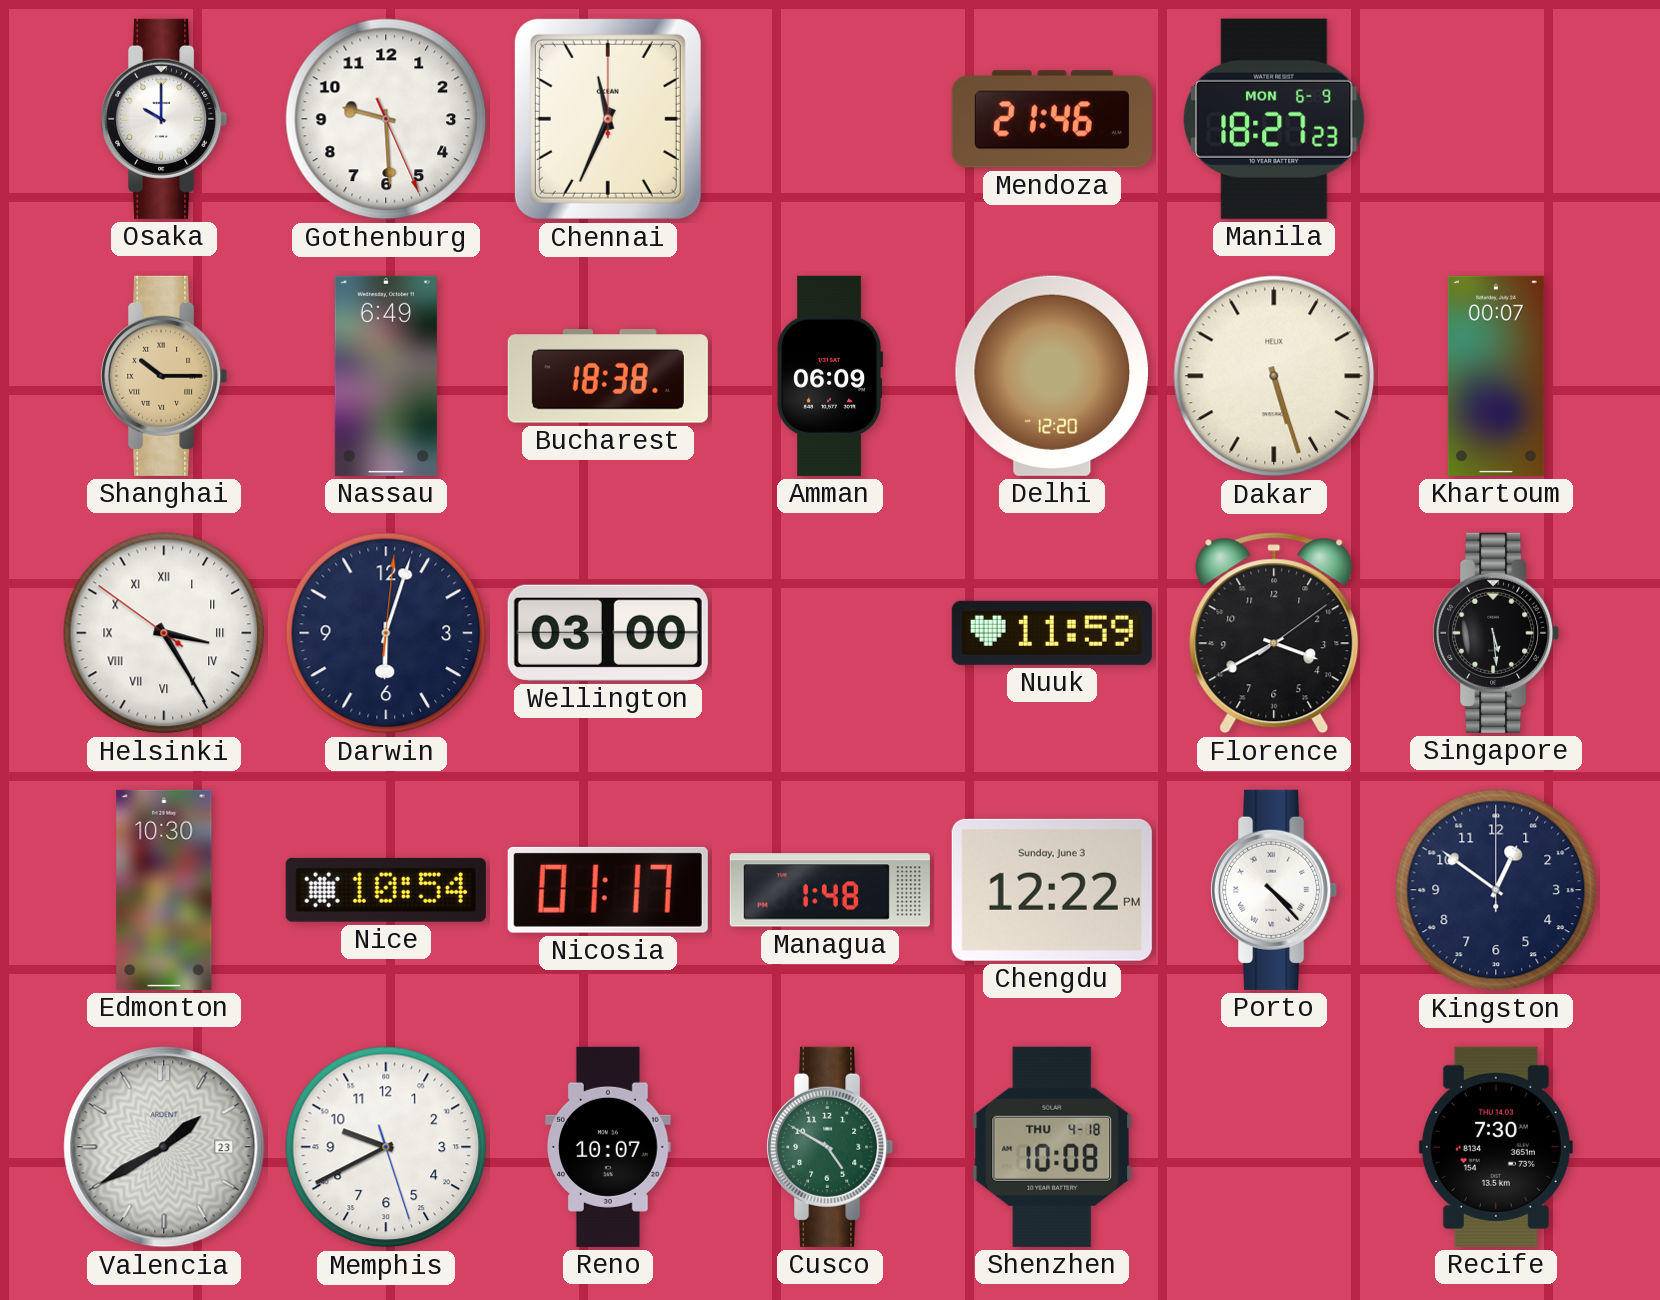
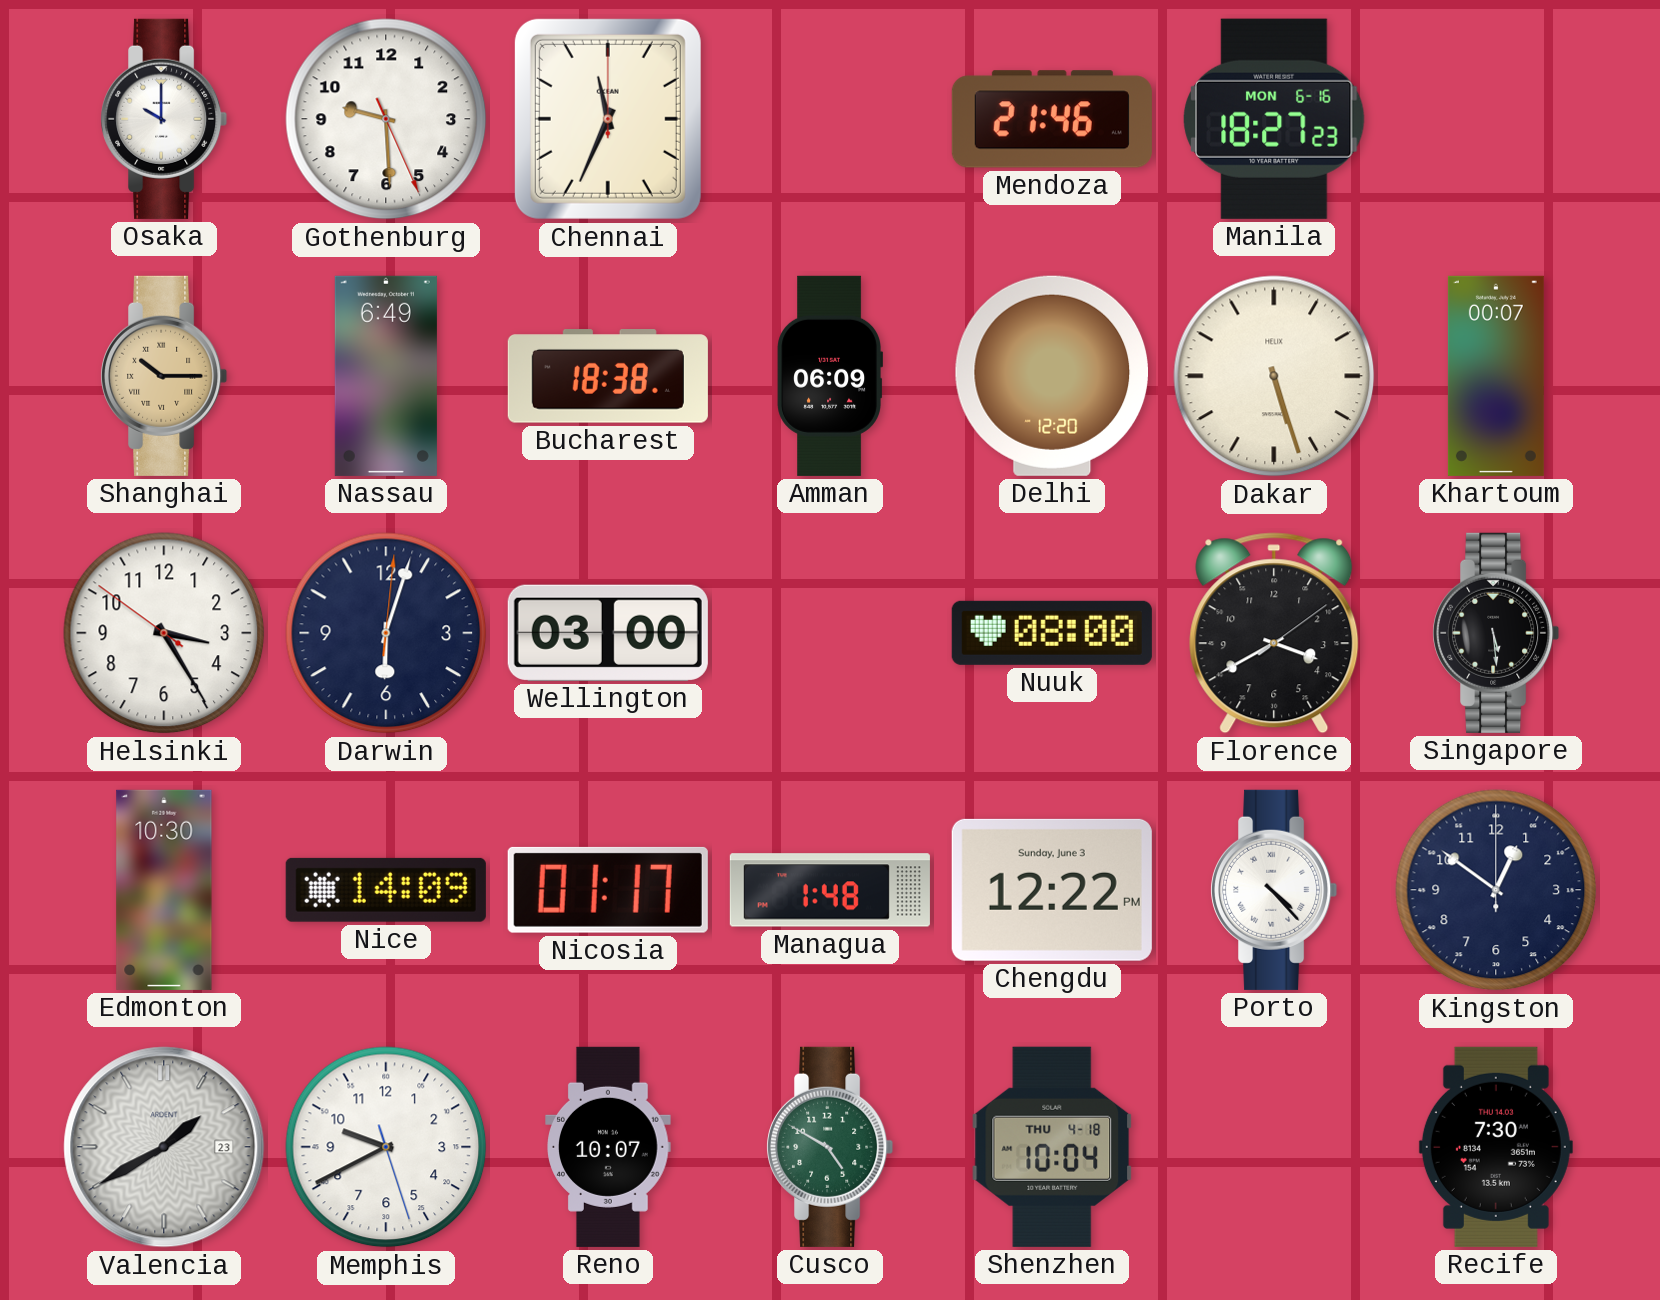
Manila date: MON 6-9 -> MON 6-16
Helsinki numerals: Roman -> Arabic
Nuuk: 11:59 -> 08:00
Nice: 10:54 -> 14:09
Shenzhen: 10:08 -> 10:04
